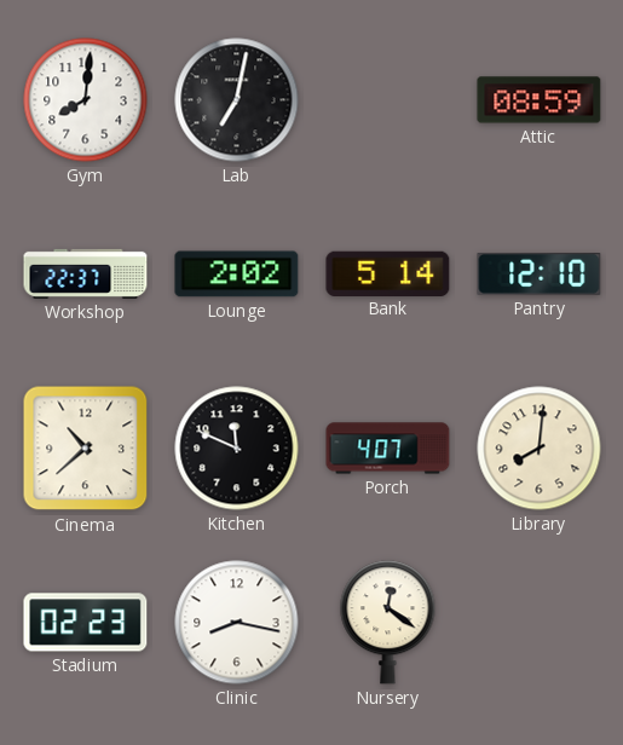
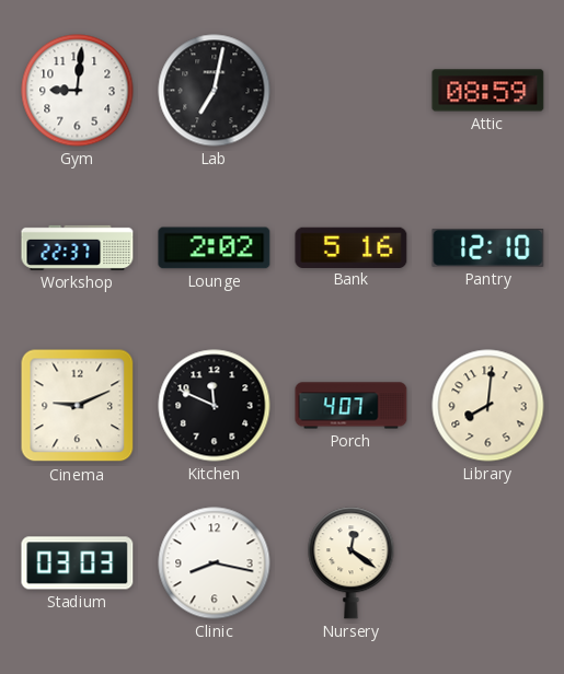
Gym: 8:01 -> 9:01
Bank: 5:14 -> 5:16
Cinema: 10:38 -> 9:11
Stadium: 02:23 -> 03:03
